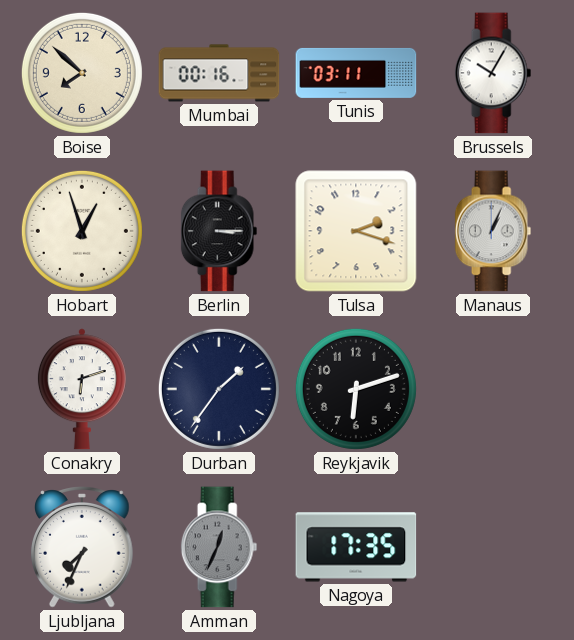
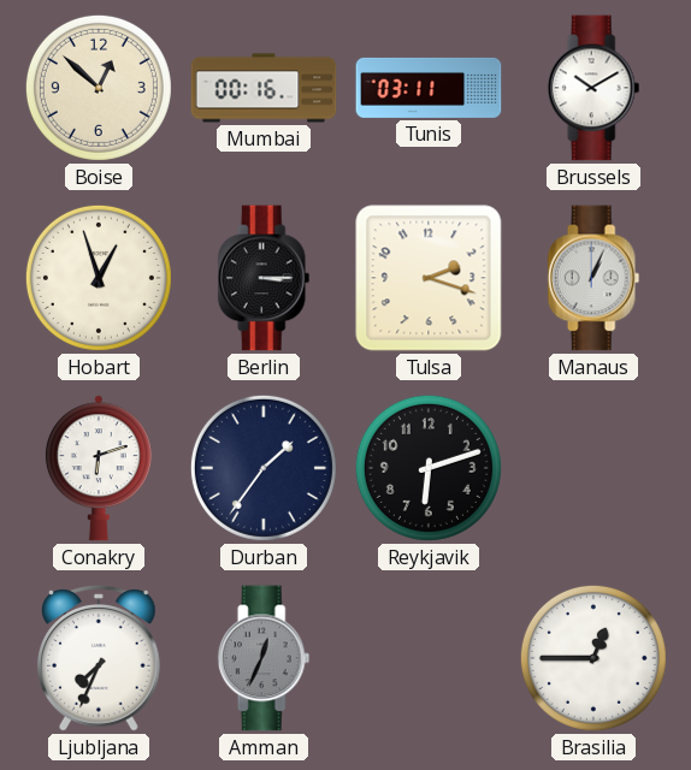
Boise: 7:52 -> 12:52
Brussels: 10:05 -> 10:10
Nagoya: 17:35 -> none
Brasilia: none -> 12:45
